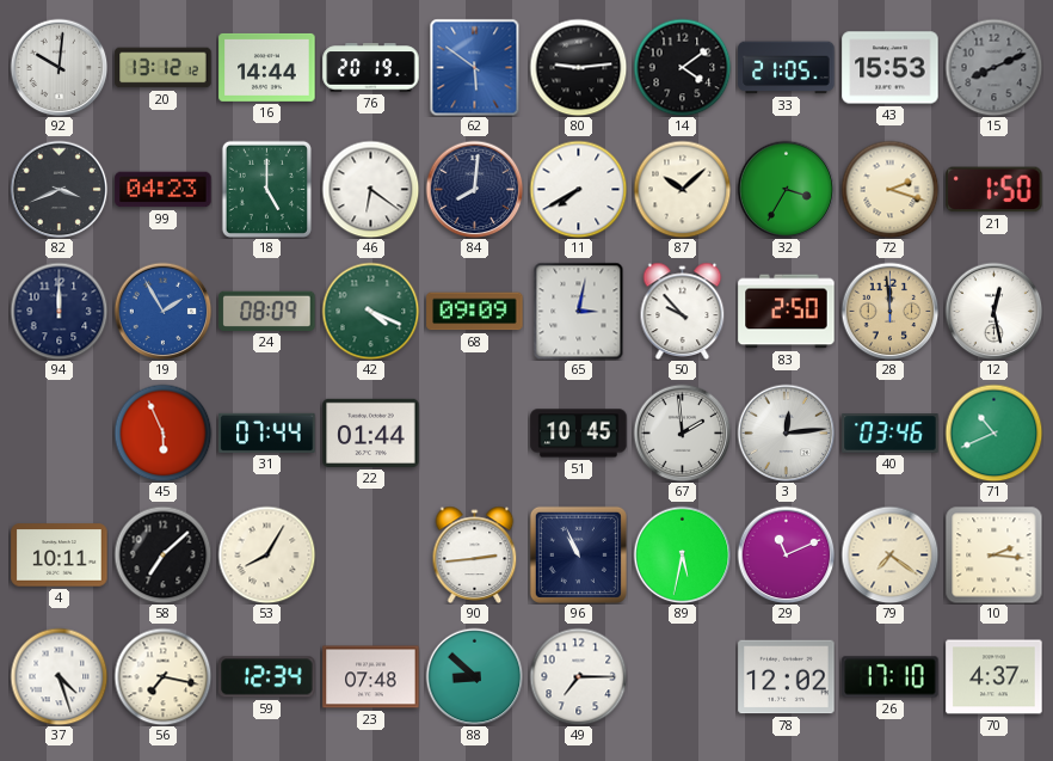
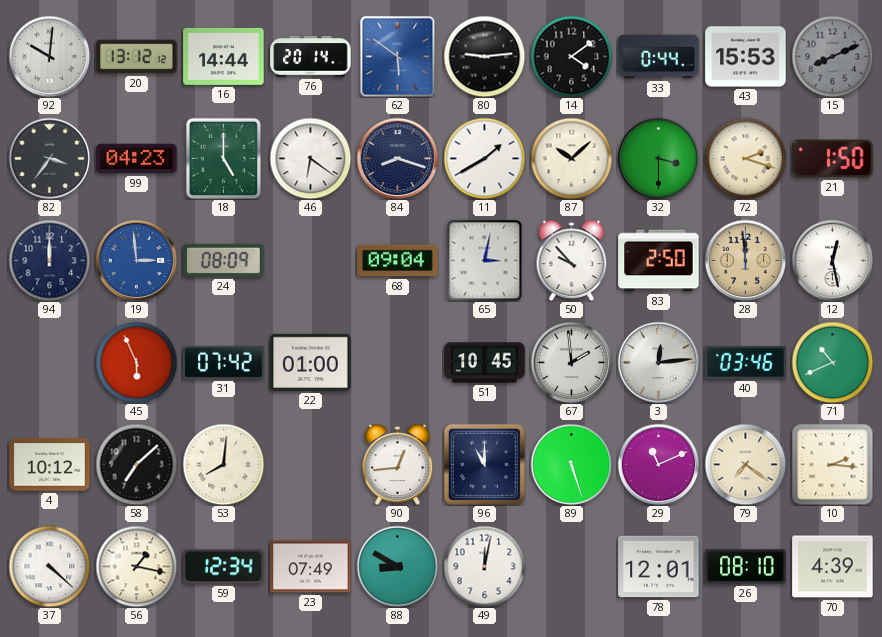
76: 20:19 -> 20:14
33: 21:05 -> 0:44
82: 3:41 -> 3:36
84: 8:01 -> 8:18
11: 7:40 -> 1:40
32: 3:35 -> 3:30
19: 1:55 -> 2:59
42: 4:19 -> none
68: 09:09 -> 09:04
31: 07:44 -> 07:42
22: 01:44 -> 01:00
4: 10:11 -> 10:12
53: 8:05 -> 8:01
90: 2:44 -> 12:44
96: 10:56 -> 11:00
89: 5:32 -> 5:27
37: 4:27 -> 4:22
56: 7:17 -> 1:17
23: 07:48 -> 07:49
88: 8:52 -> 8:50
49: 7:15 -> 12:02
78: 12:02 -> 12:01
26: 17:10 -> 08:10
70: 4:37 -> 4:39
